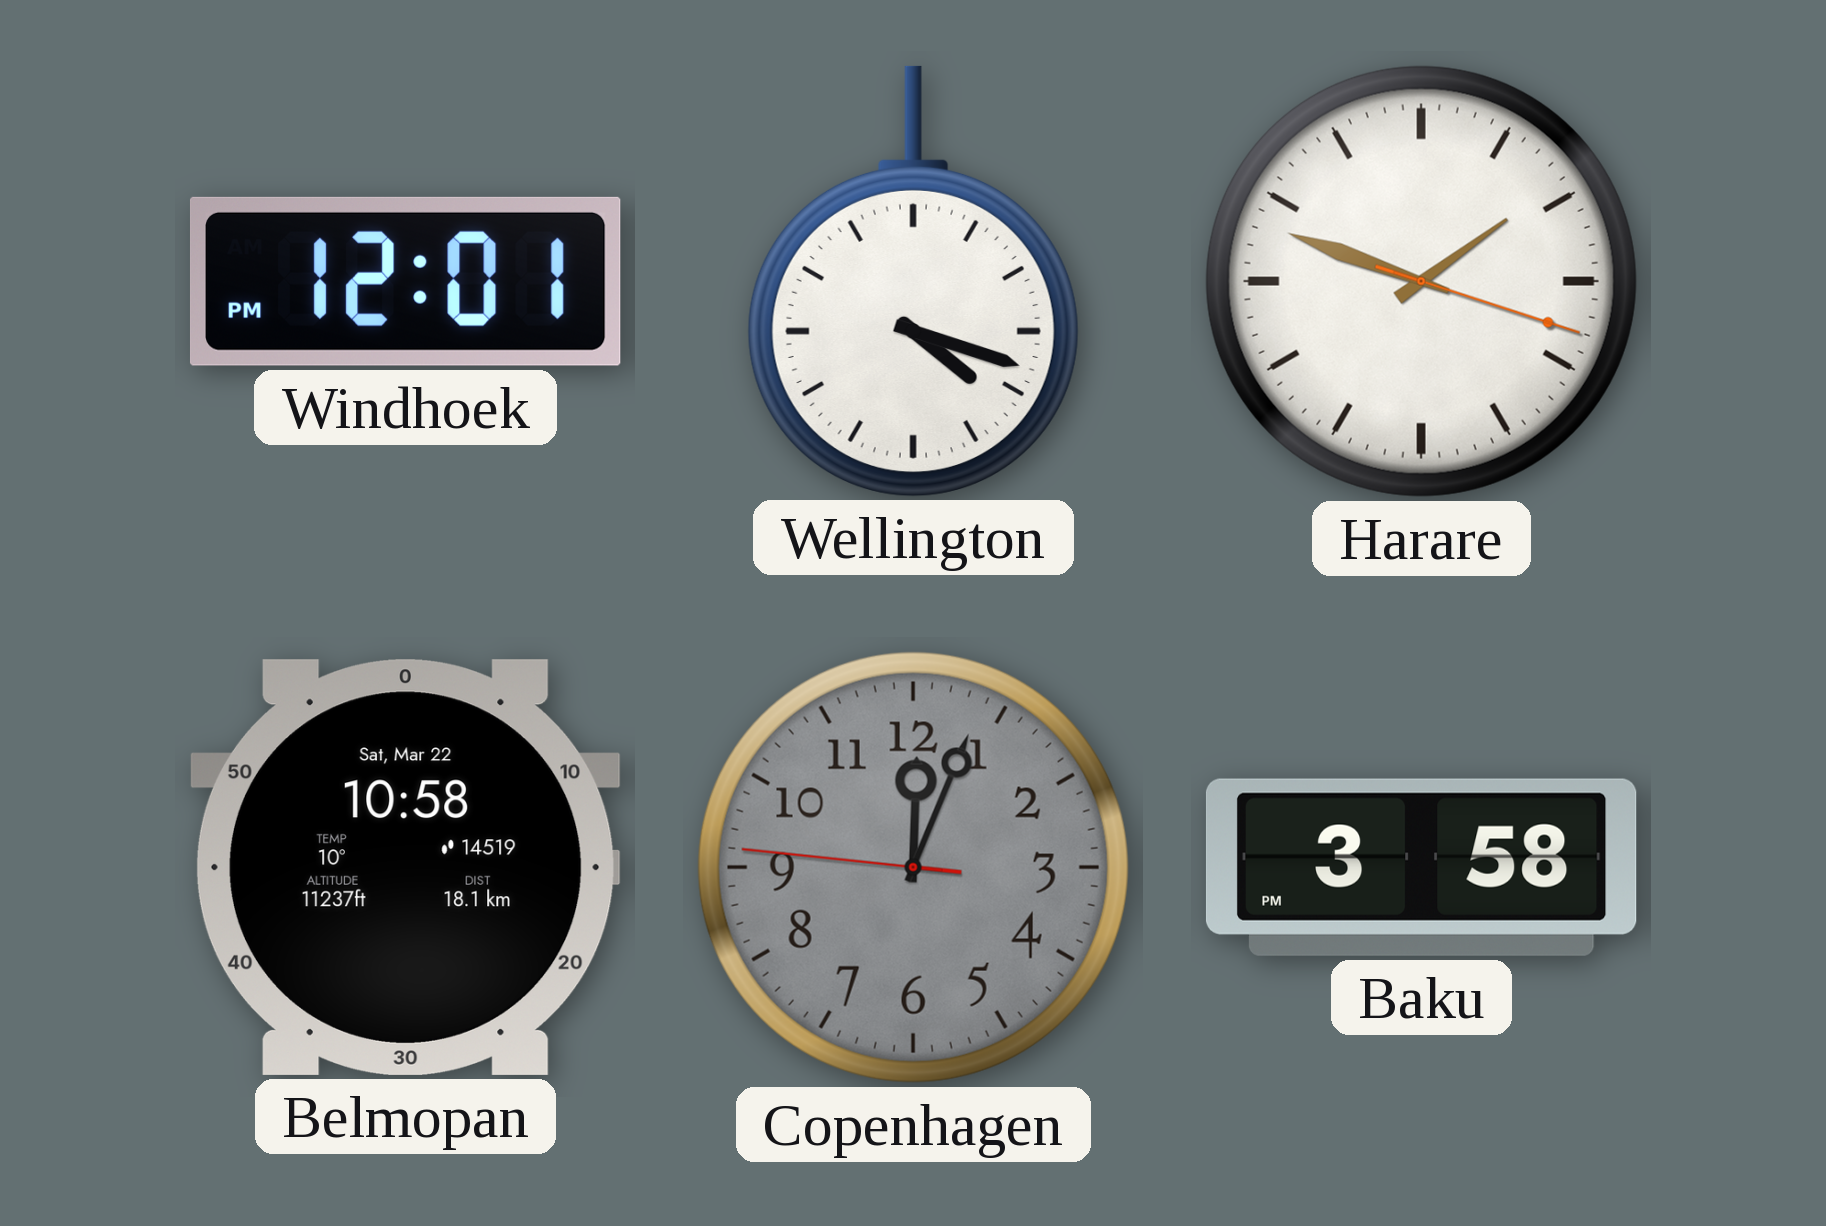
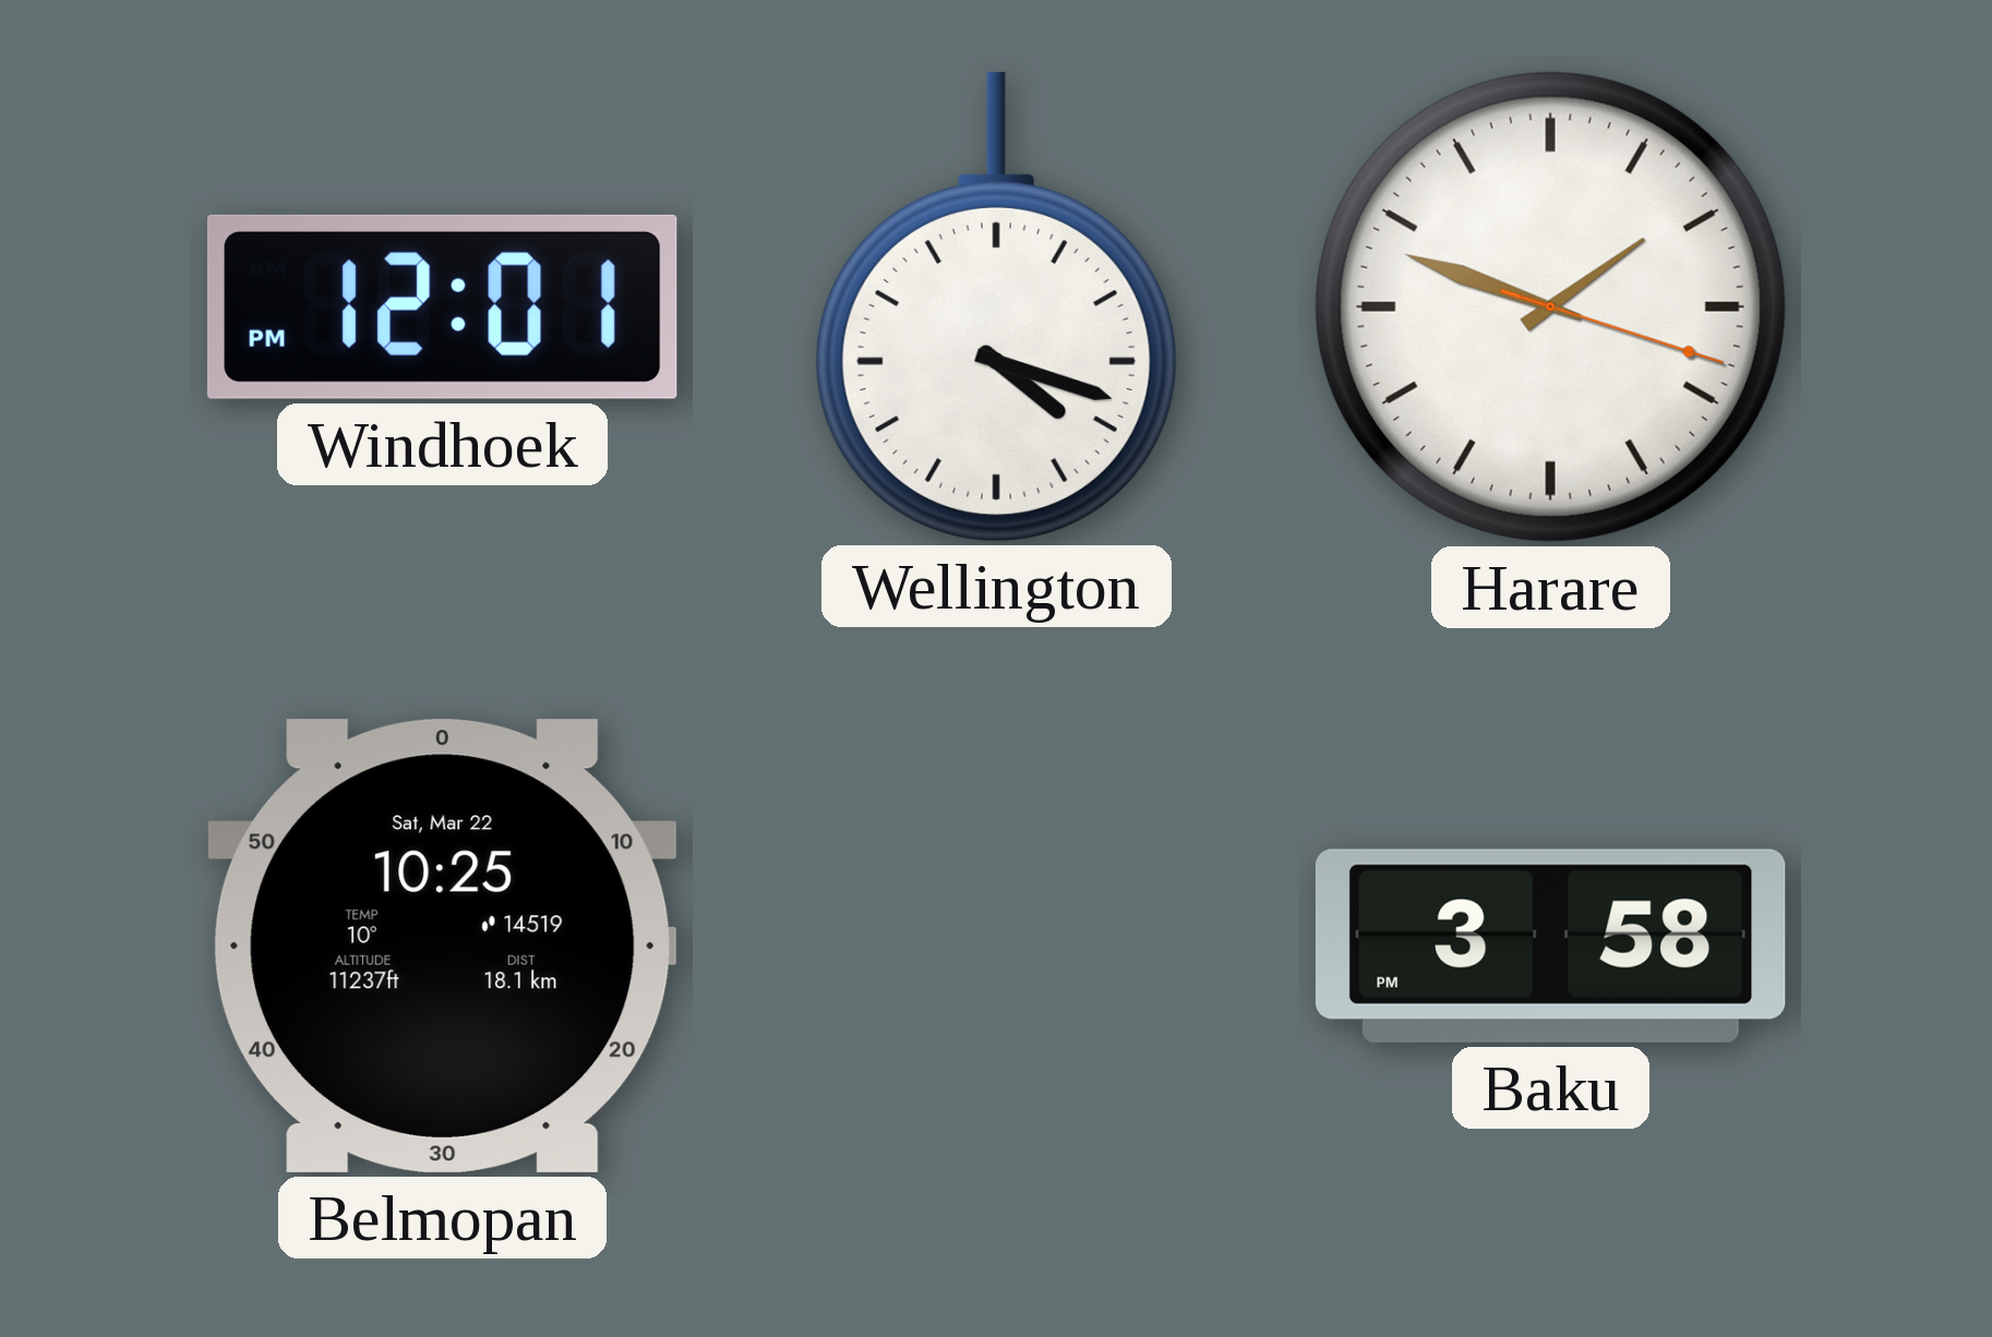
Belmopan: 10:58 -> 10:25
Copenhagen: 12:03 -> none
